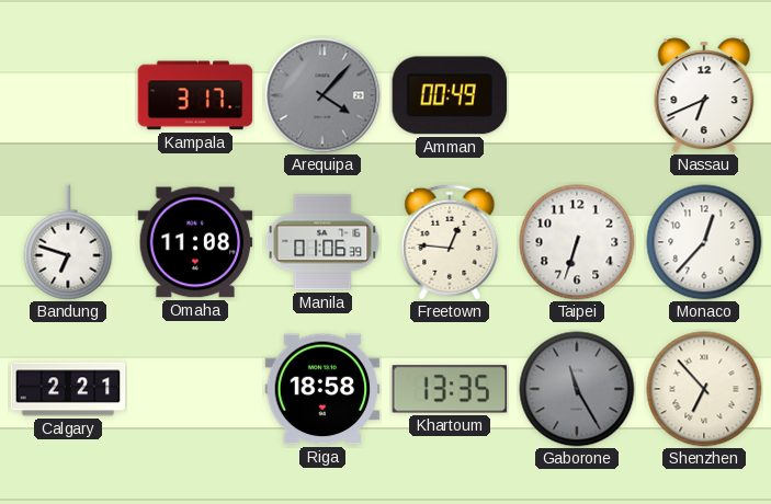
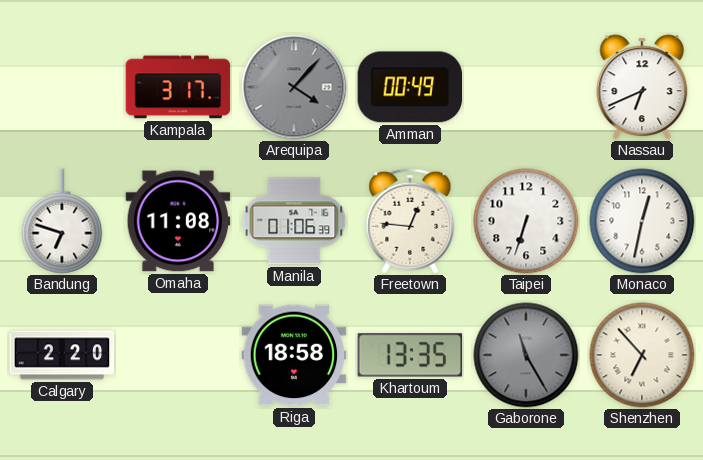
Monaco: 12:37 -> 12:32
Calgary: 2:21 -> 2:20
